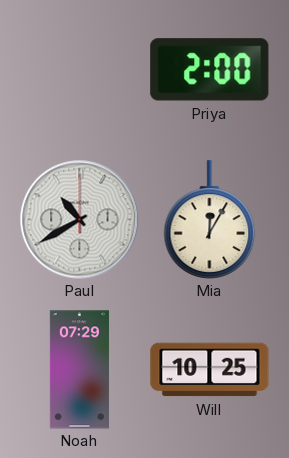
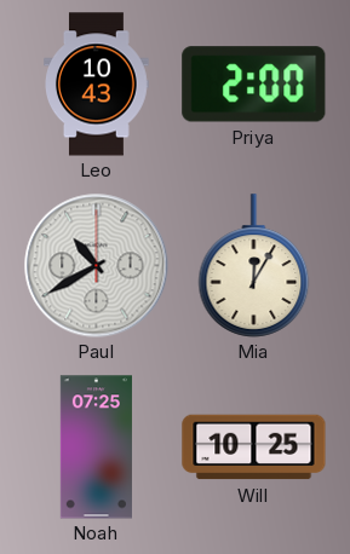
Leo: none -> 10:43
Noah: 07:29 -> 07:25
